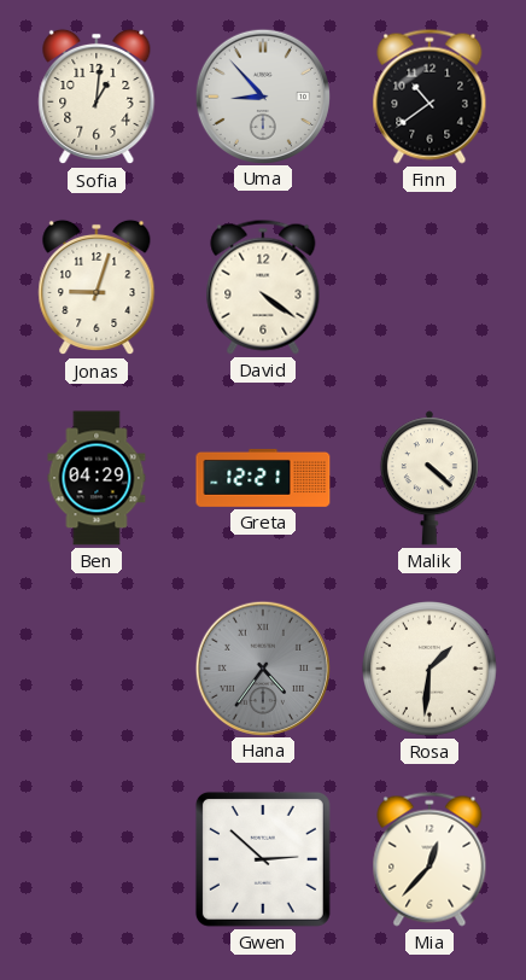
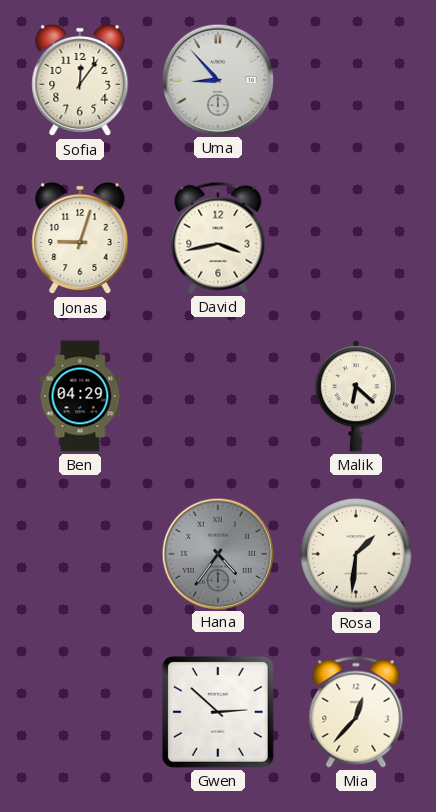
Sofia: 1:01 -> 12:06
Finn: 10:39 -> none
David: 4:21 -> 3:43
Greta: 12:21 -> none
Malik: 4:22 -> 6:22
